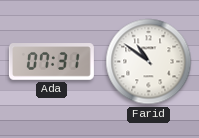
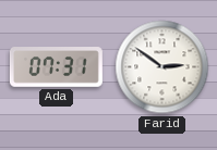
Farid: 10:51 -> 2:51
